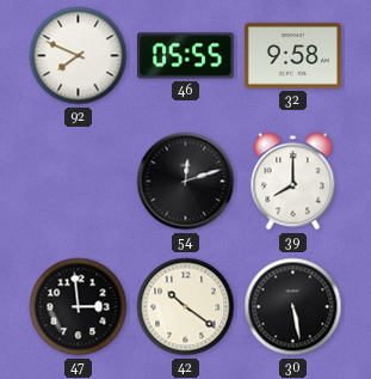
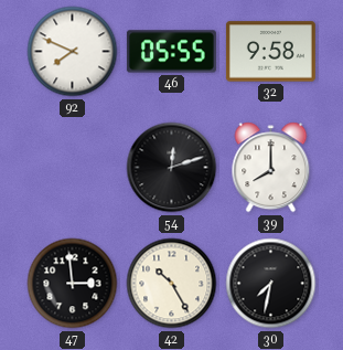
42: 10:21 -> 10:25
30: 5:28 -> 7:32
